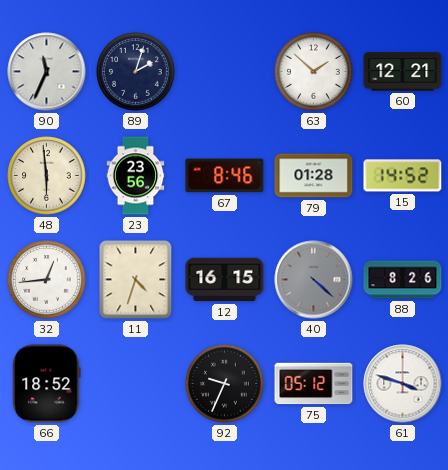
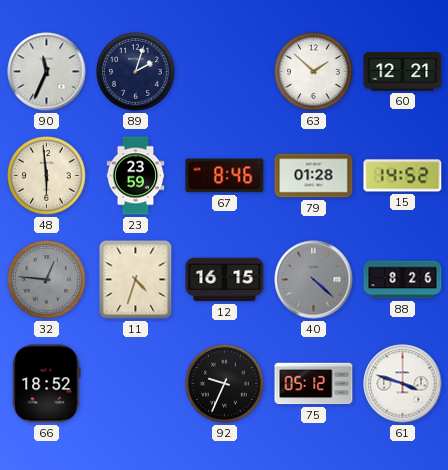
23: 23:56 -> 23:59
32: 12:44 -> 12:46
32 dial: white -> grey
